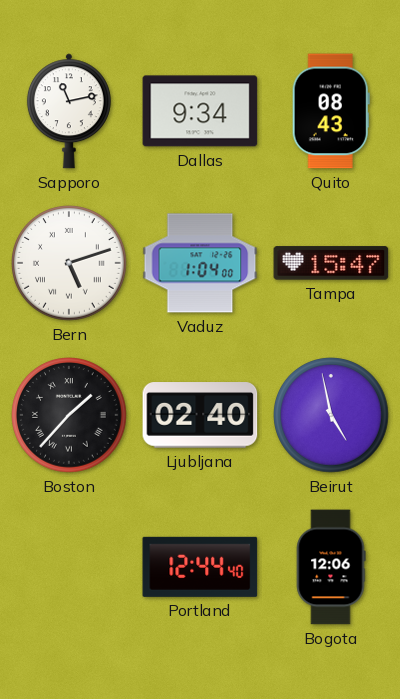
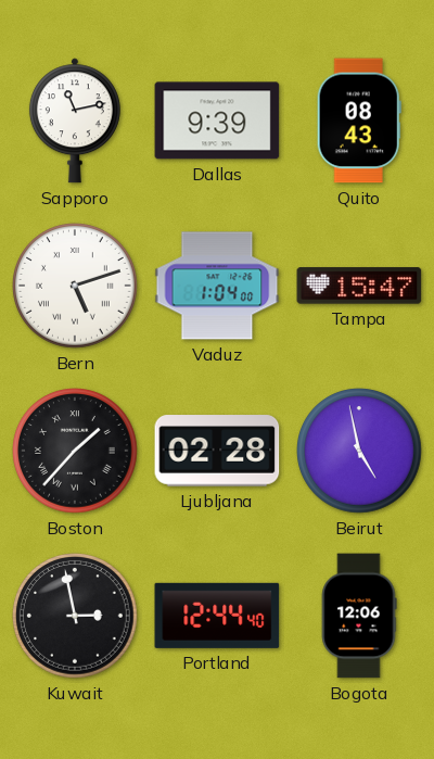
Dallas: 9:34 -> 9:39
Ljubljana: 02:40 -> 02:28
Kuwait: none -> 2:58
